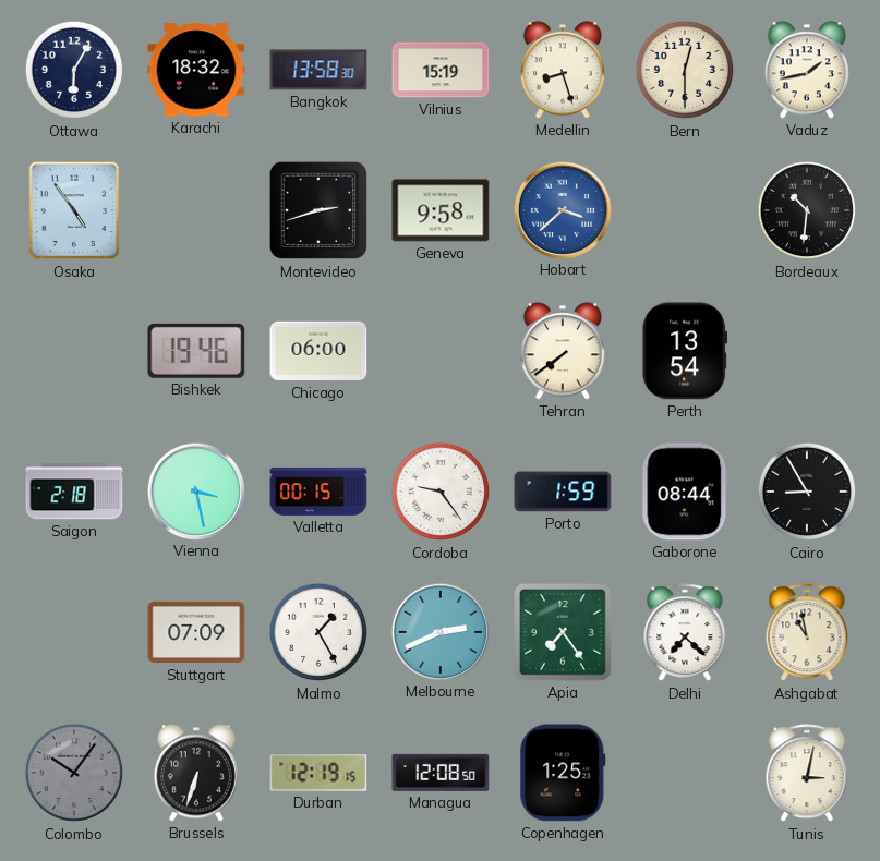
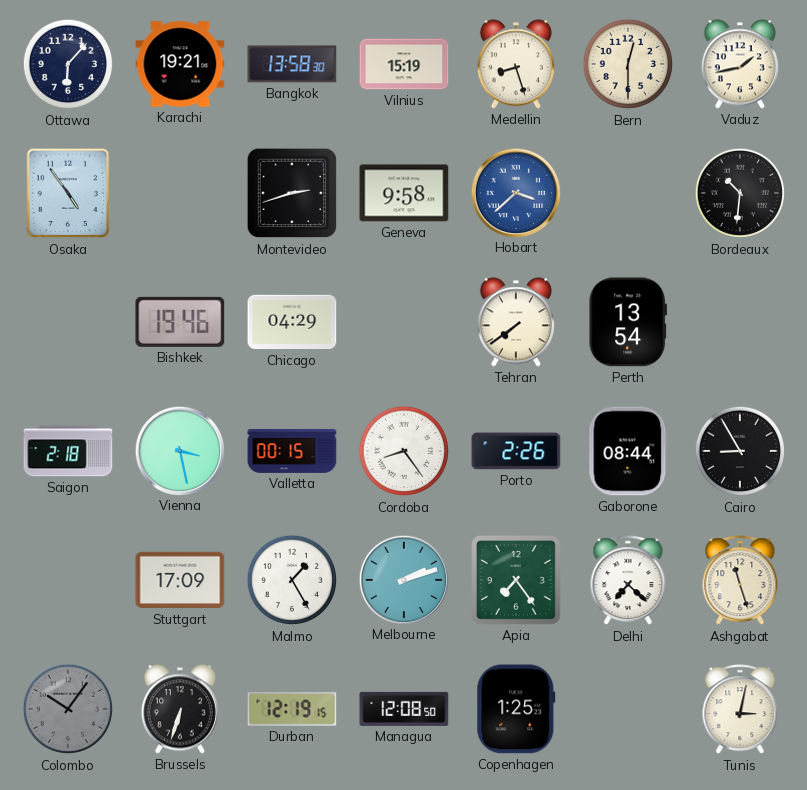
Ottawa: 6:05 -> 6:07
Karachi: 18:32 -> 19:21
Chicago: 06:00 -> 04:29
Cordoba: 9:24 -> 8:24
Porto: 1:59 -> 2:26
Stuttgart: 07:09 -> 17:09
Melbourne: 2:41 -> 2:12
Ashgabat: 10:58 -> 11:27
